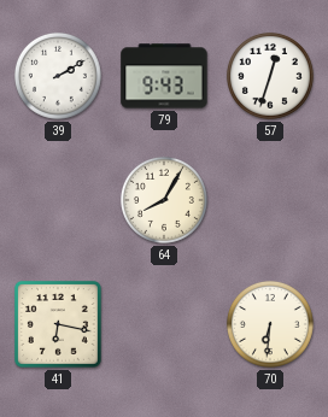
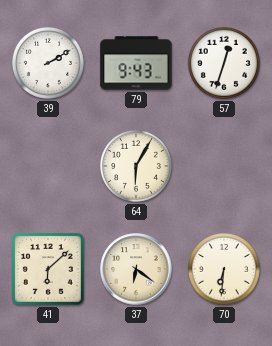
64: 8:05 -> 6:05
41: 6:17 -> 6:08
37: none -> 6:21
